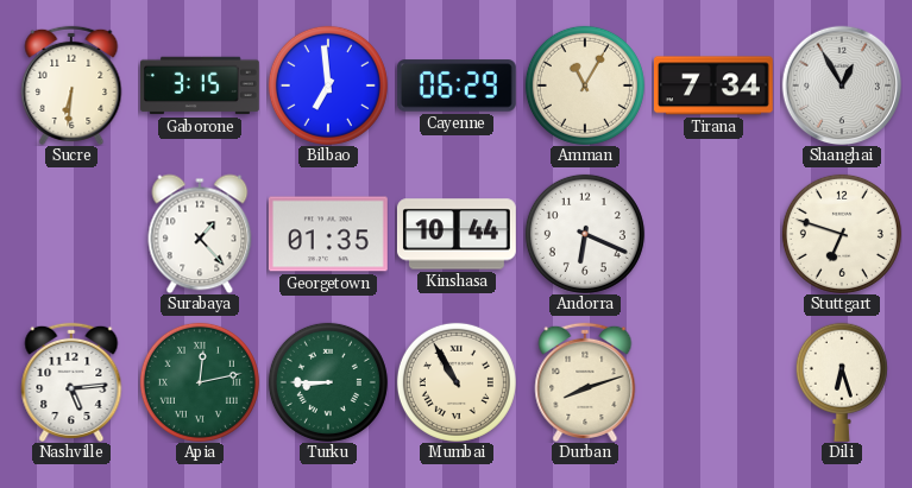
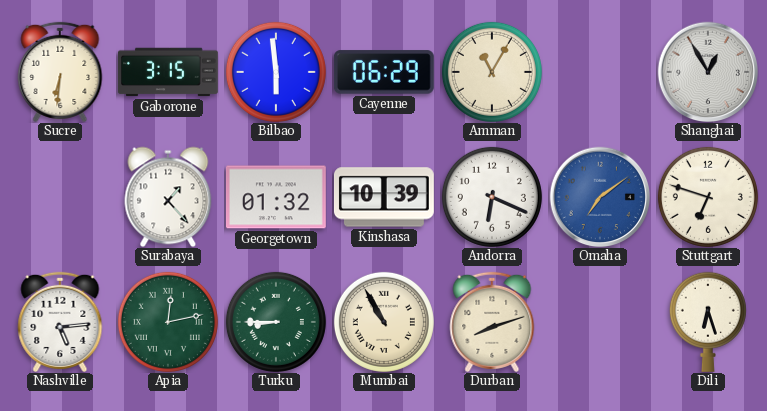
Bilbao: 6:59 -> 5:59
Tirana: 7:34 -> none
Georgetown: 01:35 -> 01:32
Kinshasa: 10:44 -> 10:39
Omaha: none -> 7:09
